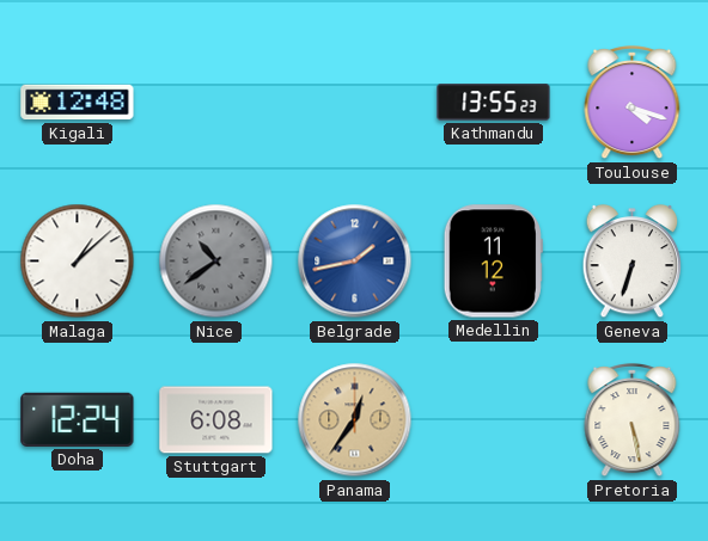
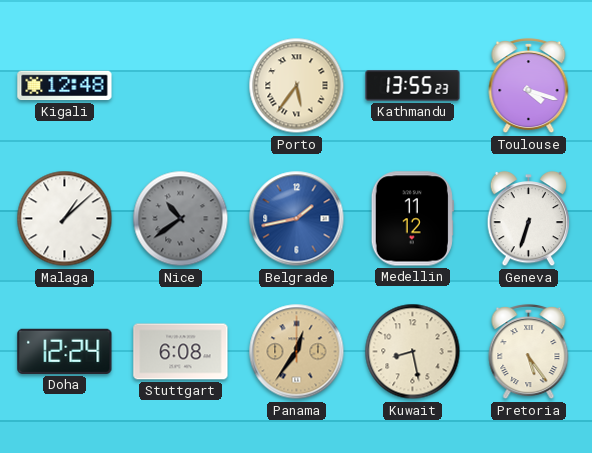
Porto: none -> 5:36
Kuwait: none -> 8:28
Pretoria: 5:28 -> 5:24
